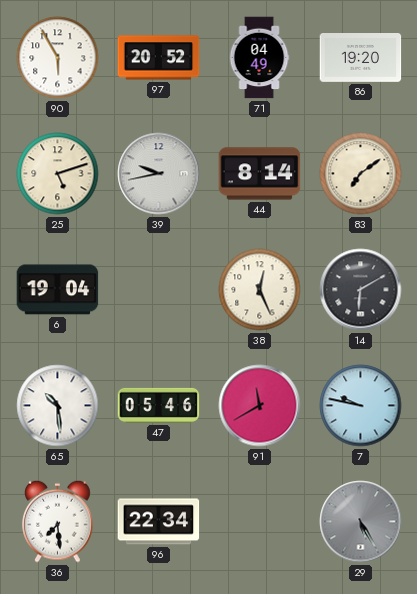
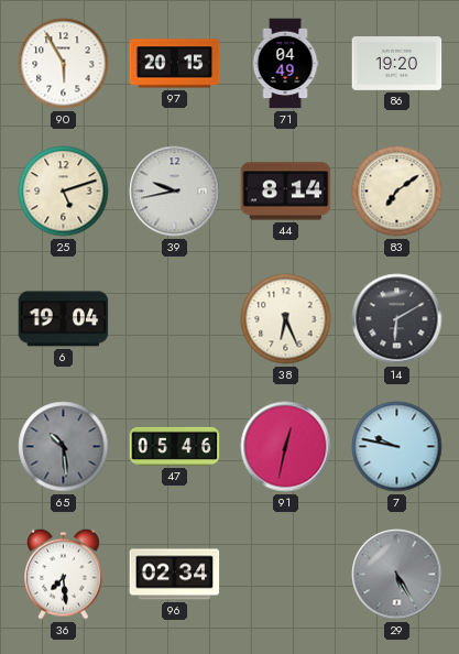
97: 20:52 -> 20:15
38: 12:26 -> 6:26
65 dial: white -> grey
91: 11:40 -> 12:32
96: 22:34 -> 02:34
